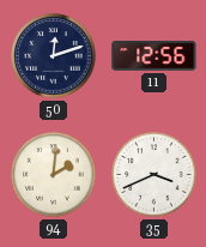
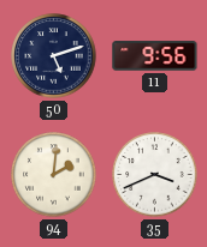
50: 12:12 -> 5:12
11: 12:56 -> 9:56
